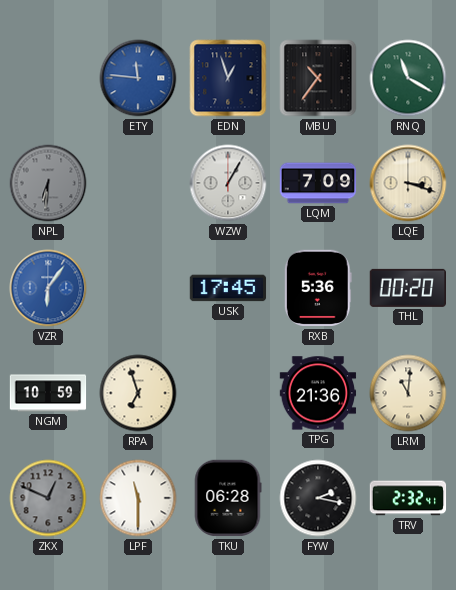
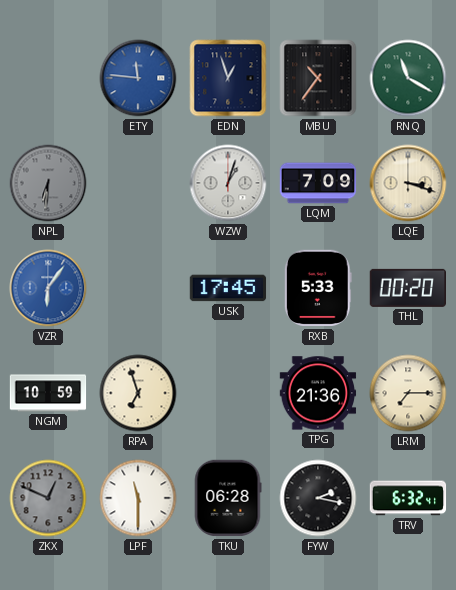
WZW: 1:05 -> 1:03
RXB: 5:36 -> 5:33
LRM: 11:01 -> 7:15
TRV: 2:32 -> 6:32
